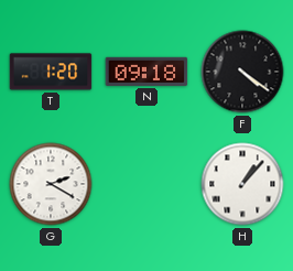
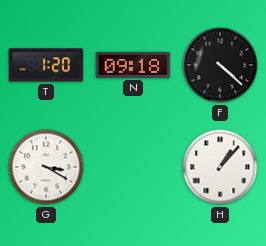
F: 4:21 -> 4:22
G: 2:20 -> 3:20
